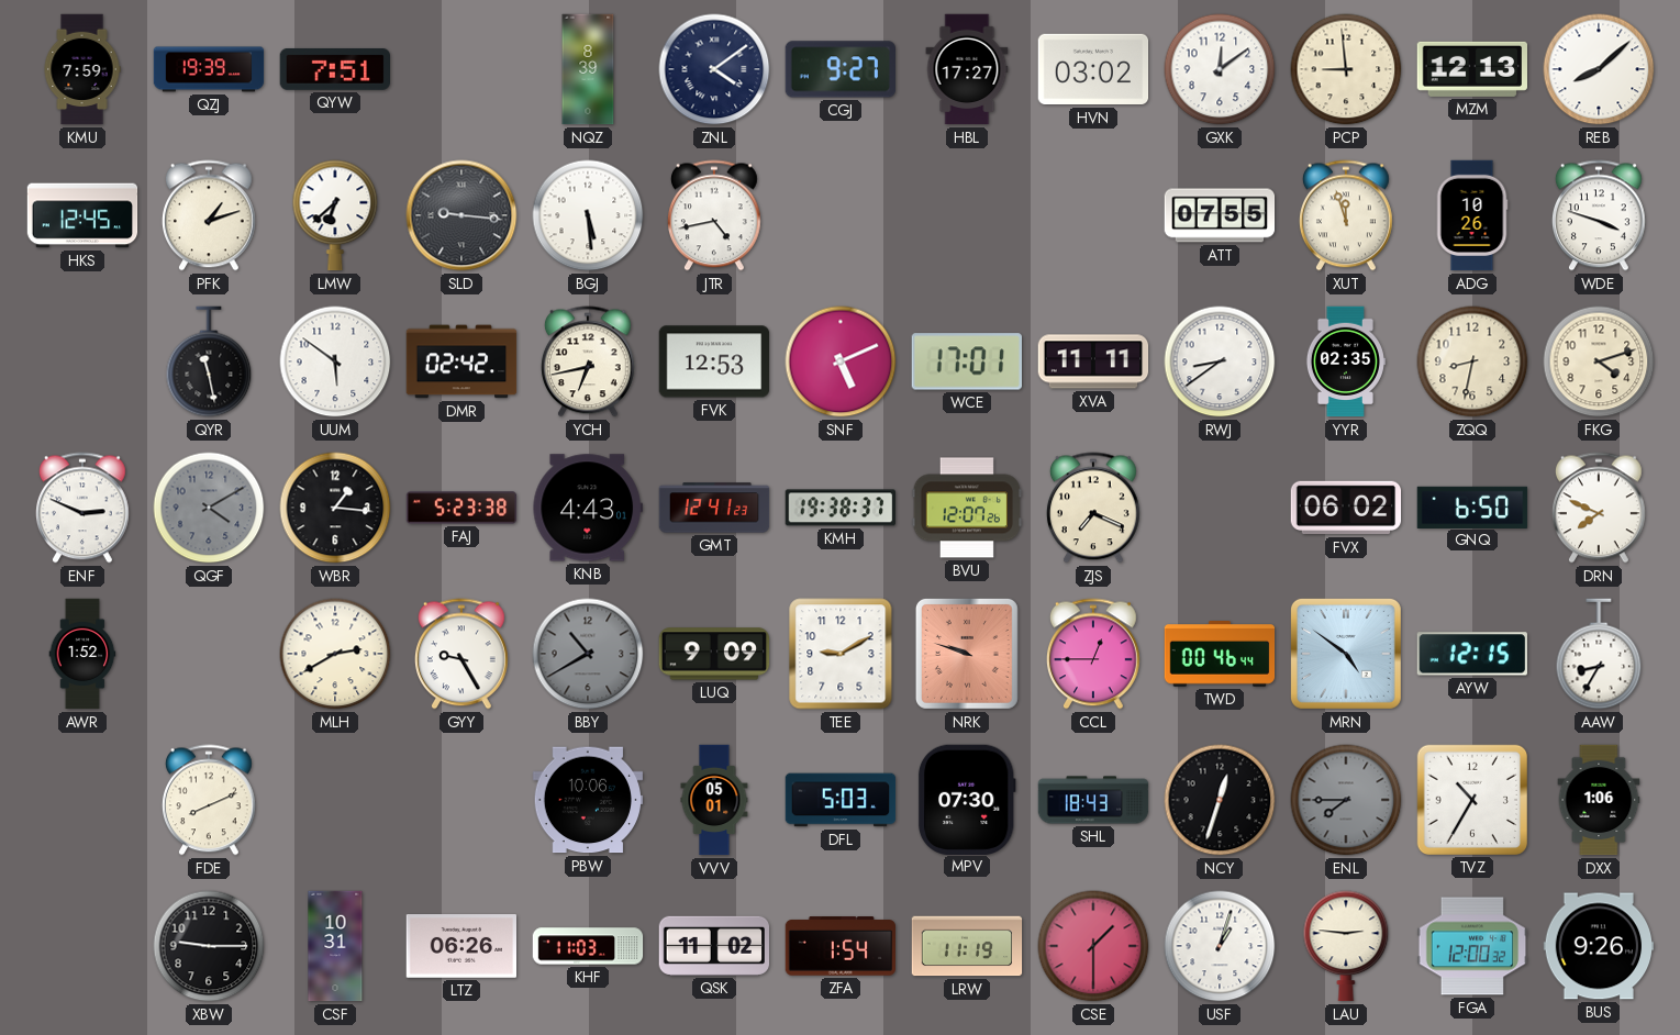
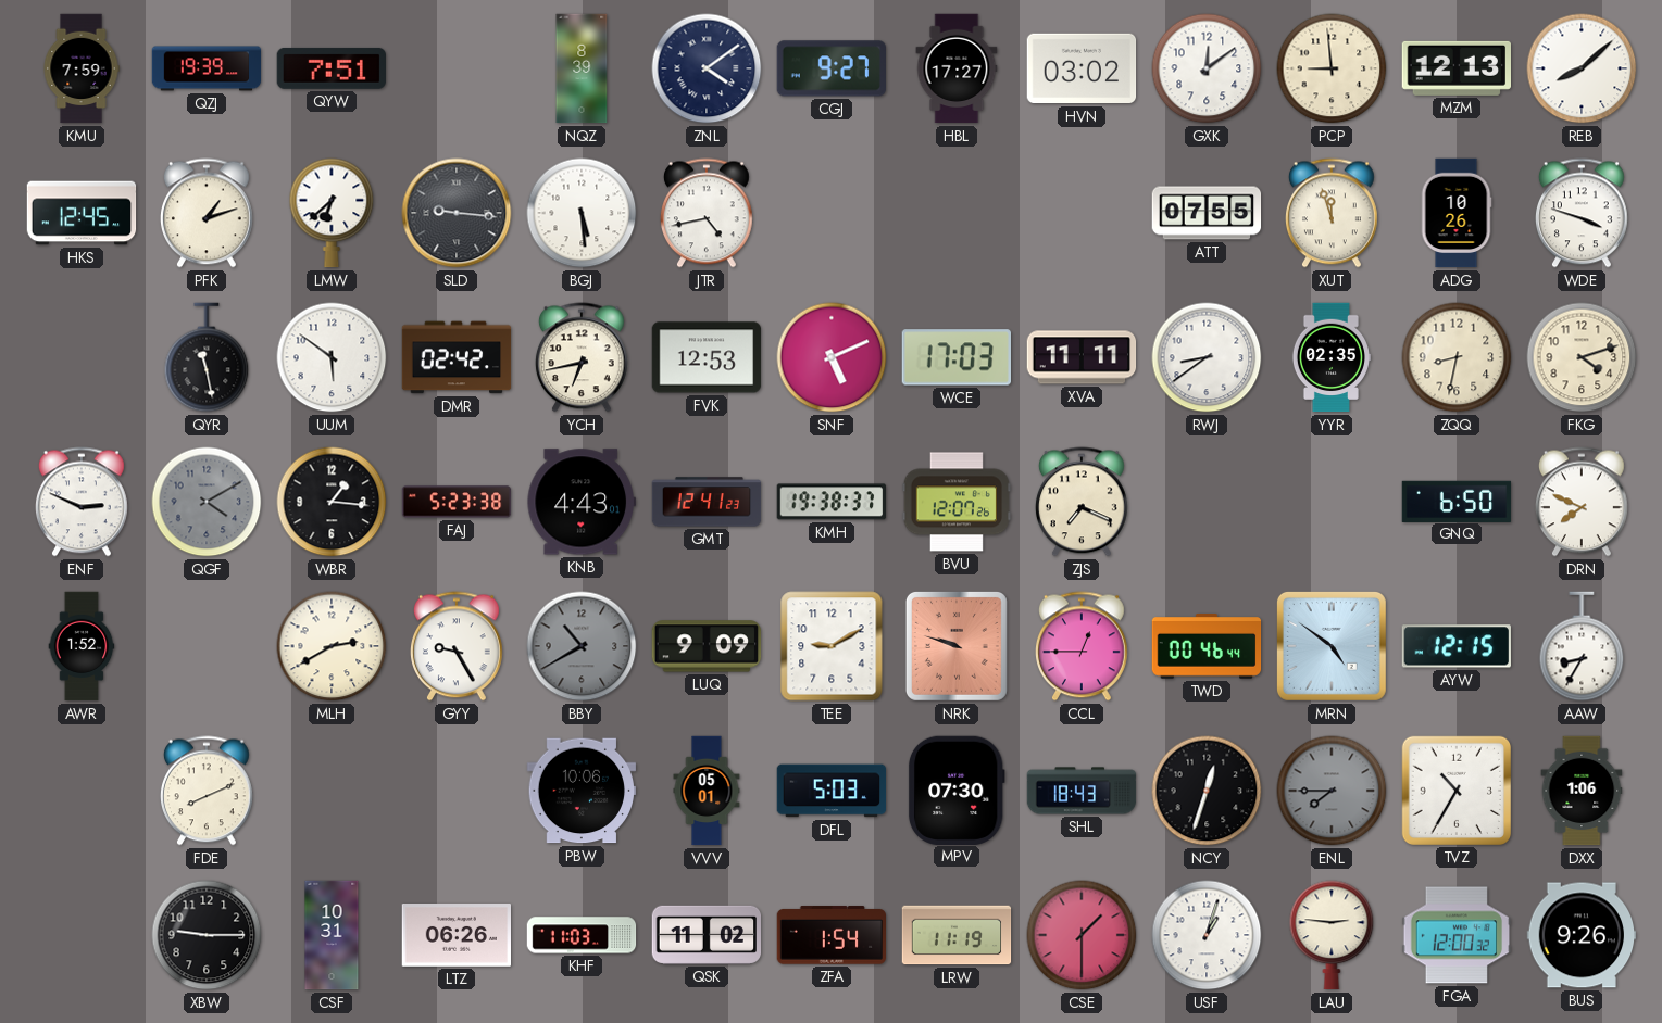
WCE: 17:01 -> 17:03
FVX: 06:02 -> none
